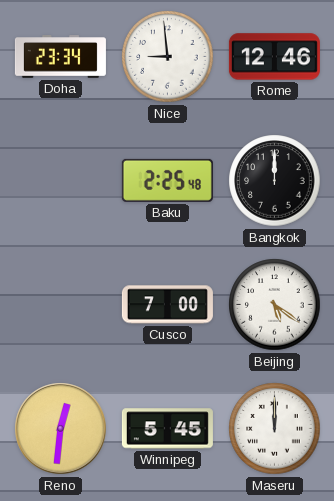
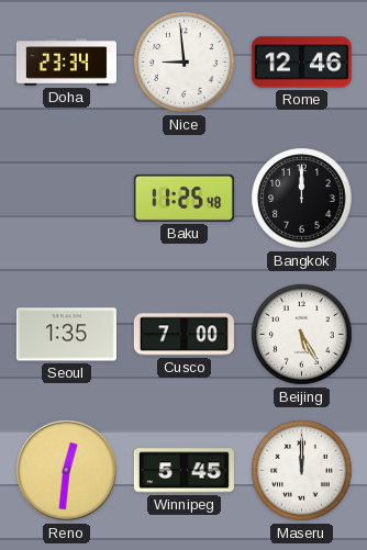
Baku: 2:25 -> 11:25
Seoul: none -> 1:35
Beijing: 5:21 -> 5:25
